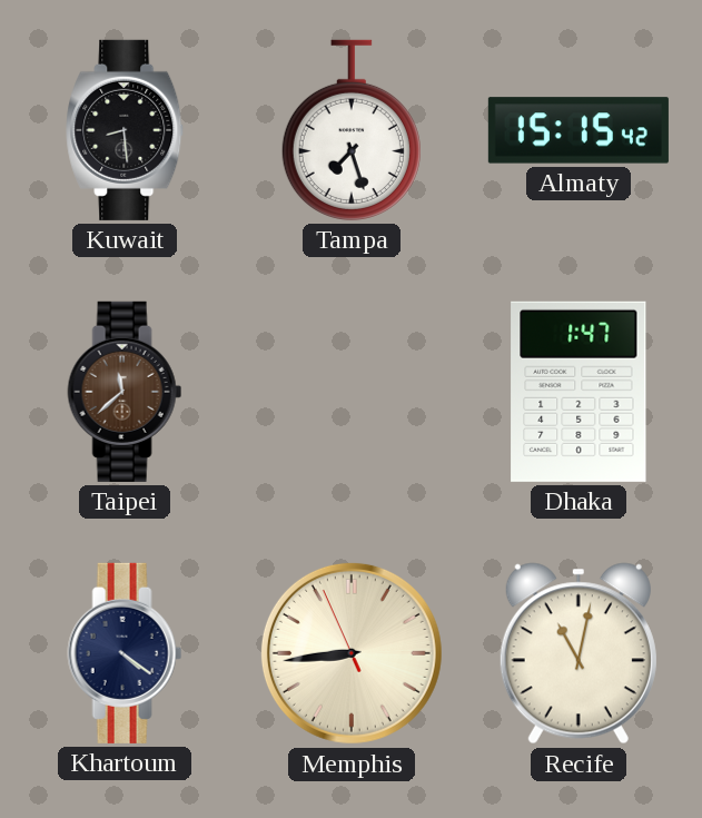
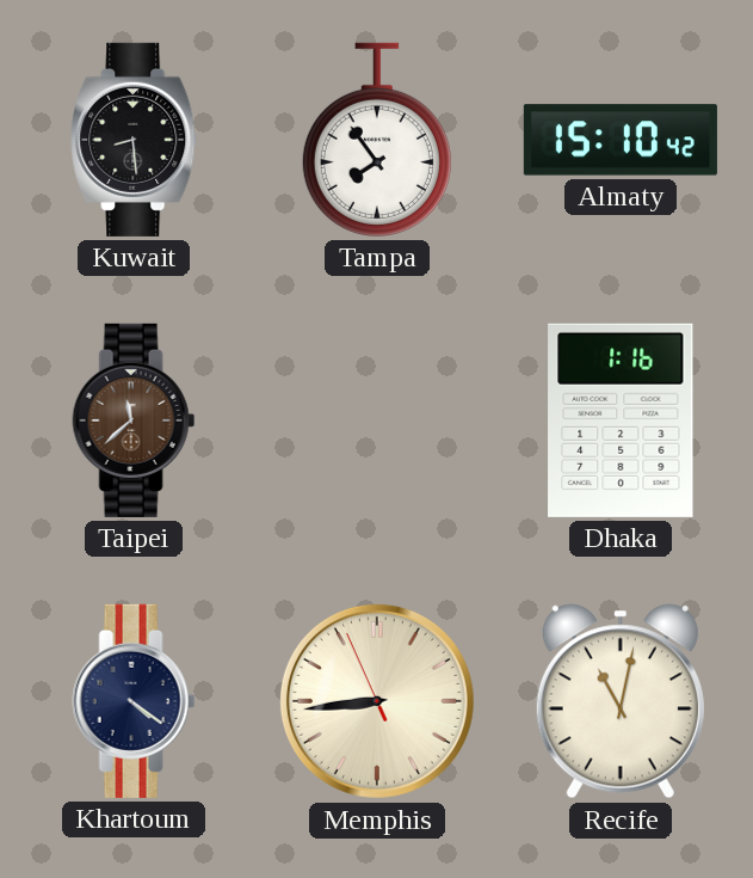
Tampa: 7:27 -> 7:54
Almaty: 15:15 -> 15:10
Dhaka: 1:47 -> 1:16
